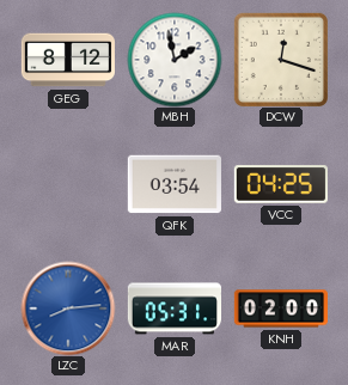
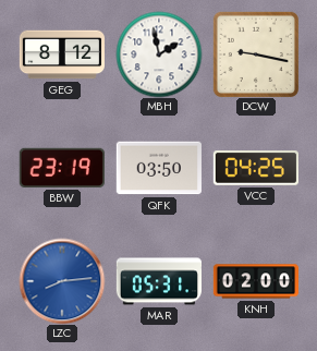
DCW: 12:18 -> 9:17
BBW: none -> 23:19
QFK: 03:54 -> 03:50
